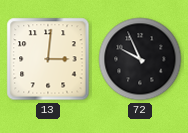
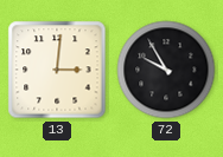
72: 9:56 -> 9:55
